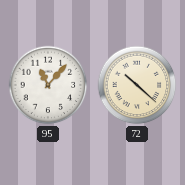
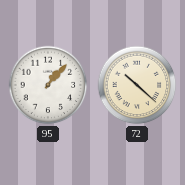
95: 11:07 -> 1:07
